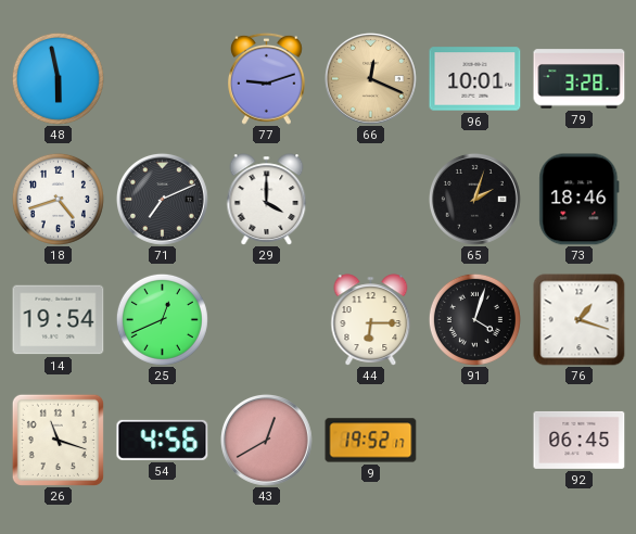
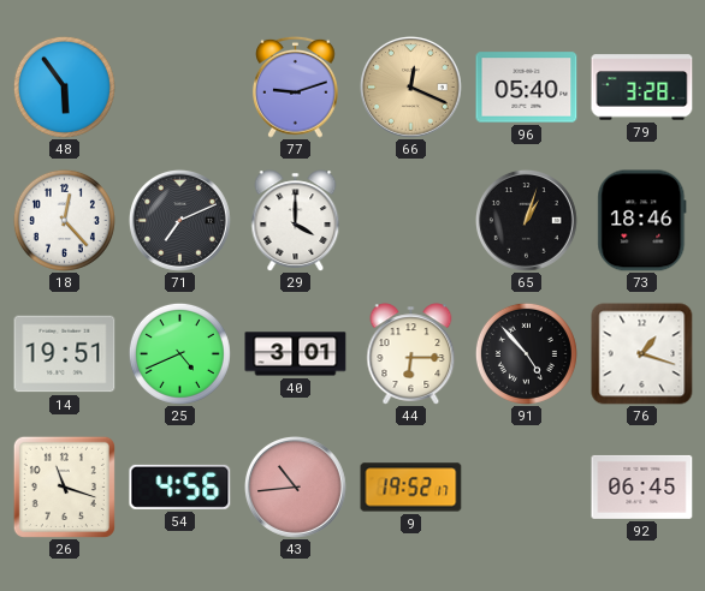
48: 5:58 -> 5:54
96: 10:01 -> 05:40
18: 4:42 -> 12:23
65: 2:03 -> 1:03
14: 19:54 -> 19:51
25: 12:41 -> 4:41
40: none -> 3:01
91: 4:03 -> 4:53
43: 12:40 -> 10:44
